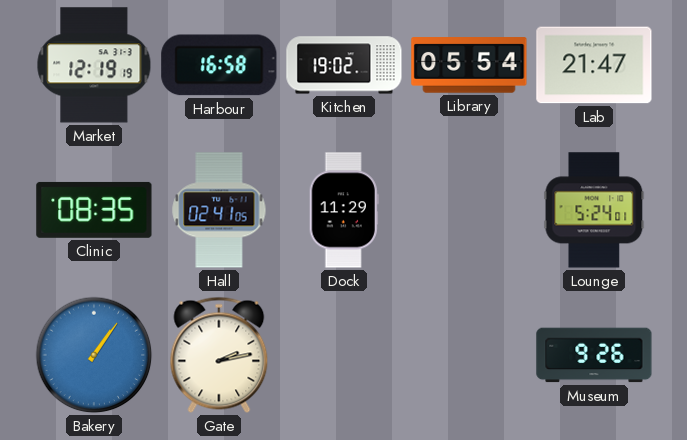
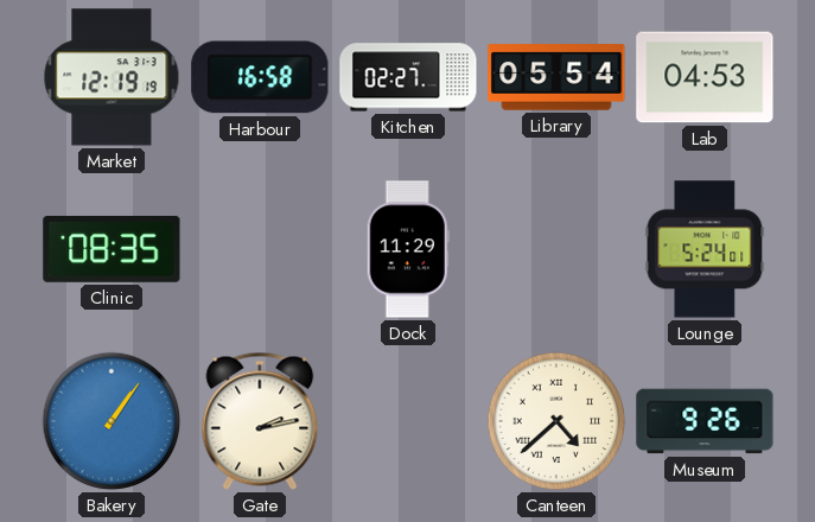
Kitchen: 19:02 -> 02:27
Lab: 21:47 -> 04:53
Hall: 02:41 -> none
Canteen: none -> 4:38
